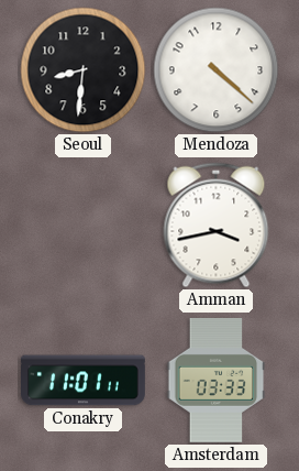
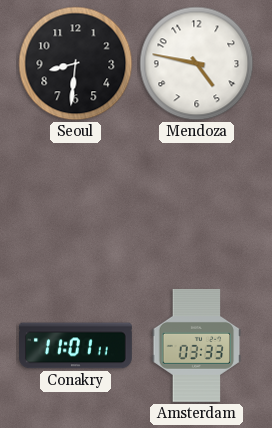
Mendoza: 4:22 -> 4:47
Amman: 3:43 -> none
